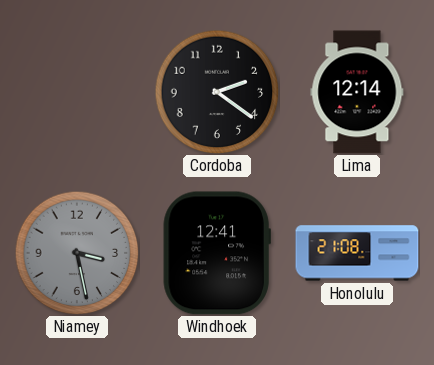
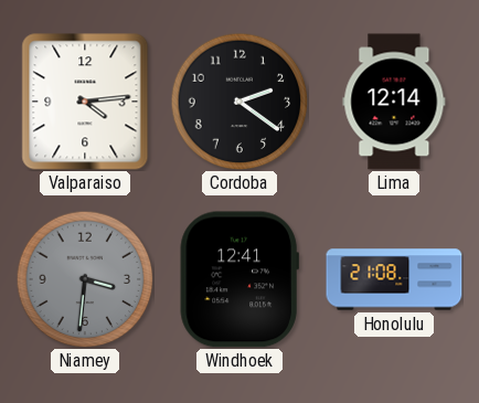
Valparaiso: none -> 4:14
Niamey: 3:28 -> 3:31
